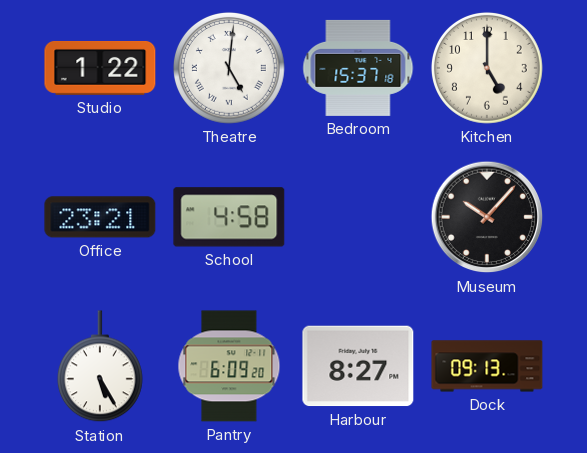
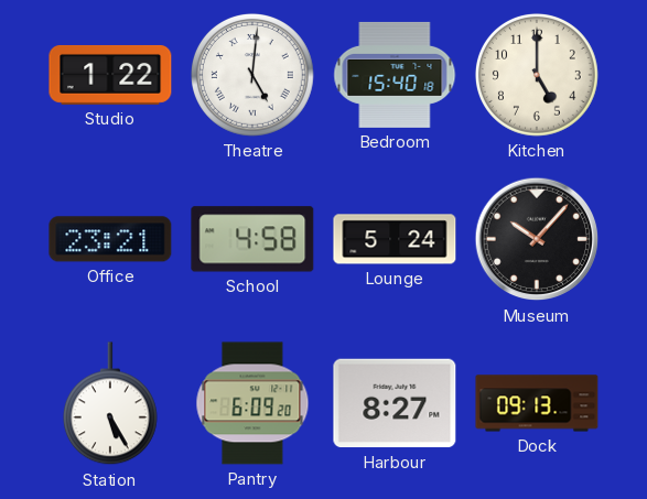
Bedroom: 15:37 -> 15:40
Lounge: none -> 5:24
